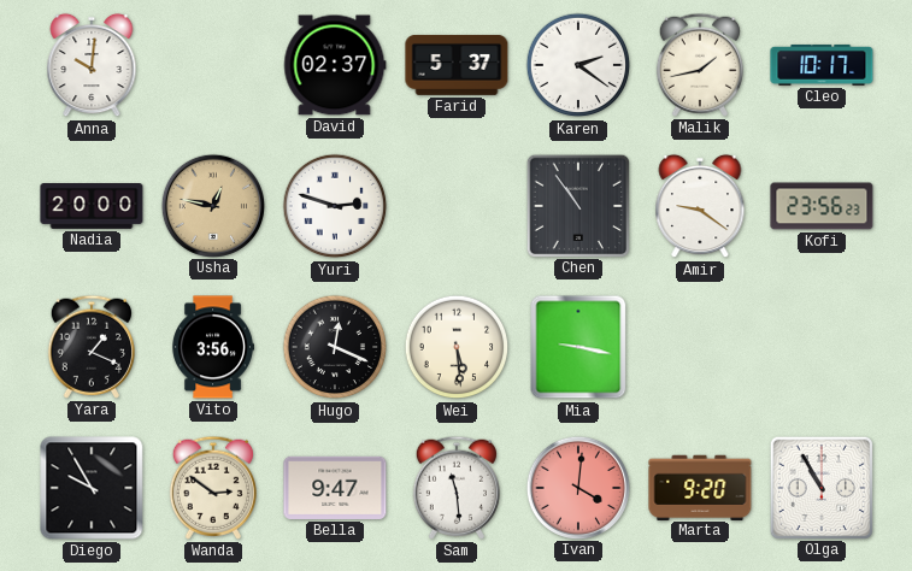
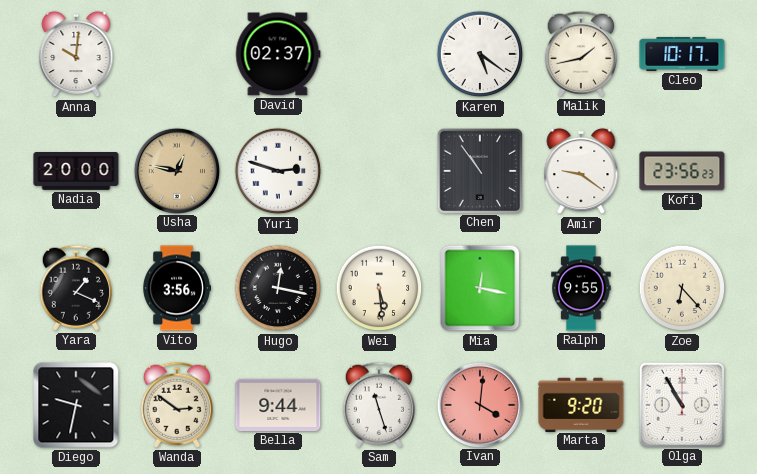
Farid: 5:37 -> none
Karen: 2:21 -> 5:21
Hugo: 12:19 -> 12:17
Mia: 9:17 -> 12:17
Ralph: none -> 9:55
Zoe: none -> 6:23
Diego: 9:55 -> 9:32
Bella: 9:47 -> 9:44
Sam: 11:29 -> 11:27
